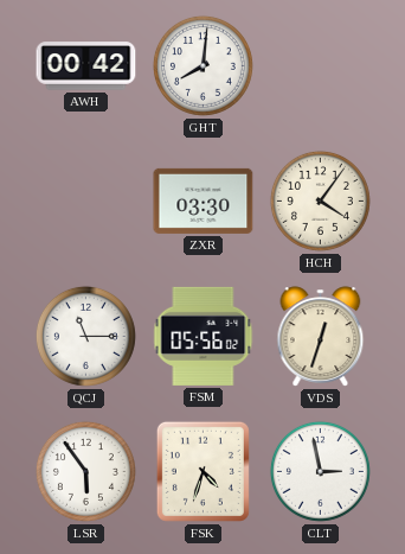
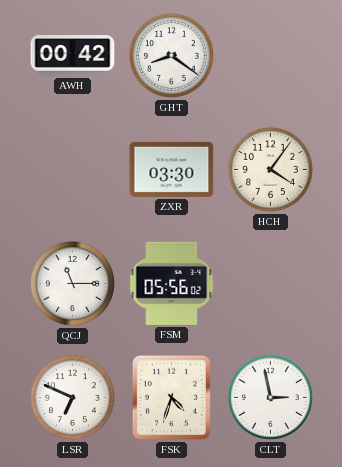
GHT: 8:01 -> 8:21
VDS: 12:33 -> none
LSR: 5:54 -> 6:49
